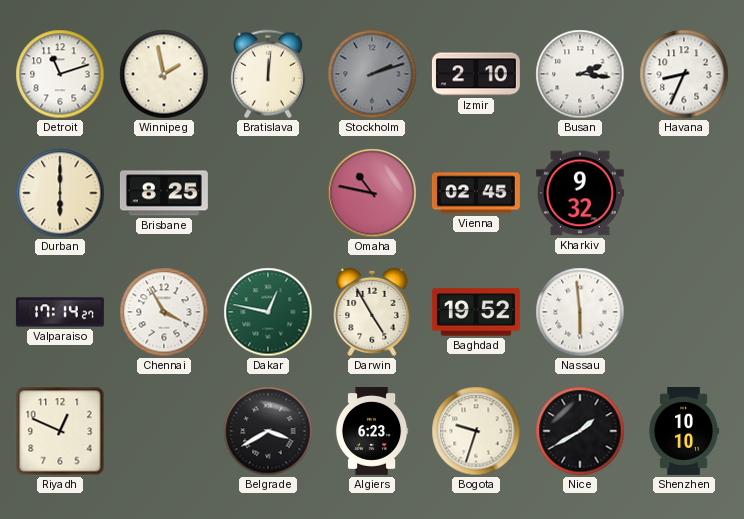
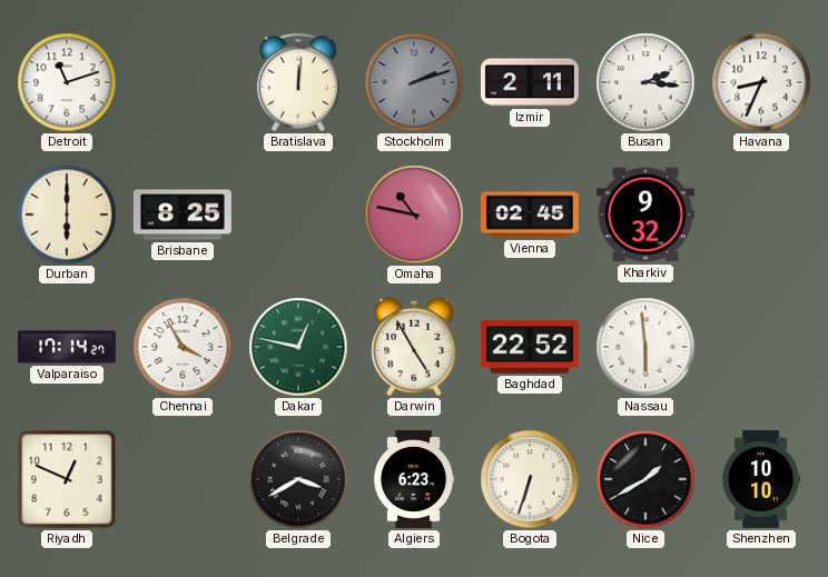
Winnipeg: 1:58 -> none
Izmir: 2:10 -> 2:11
Baghdad: 19:52 -> 22:52
Bogota: 9:33 -> 6:33
